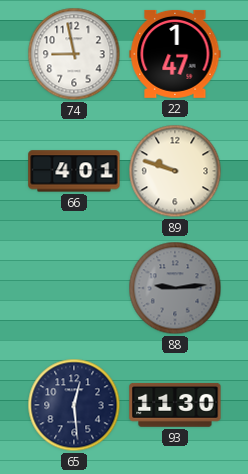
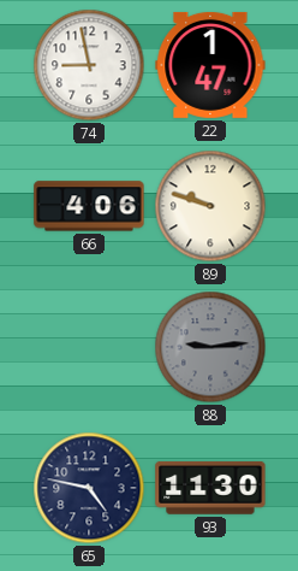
66: 4:01 -> 4:06
65: 12:29 -> 4:47
